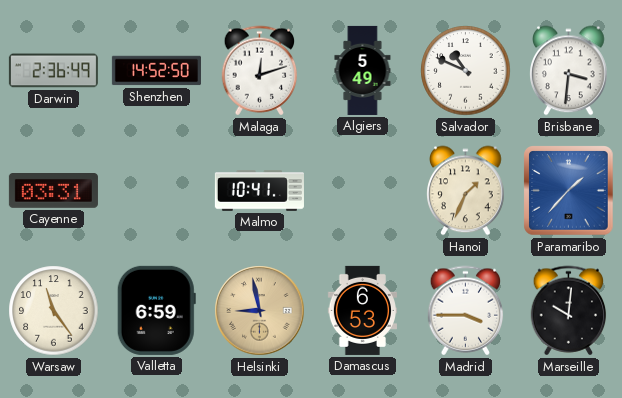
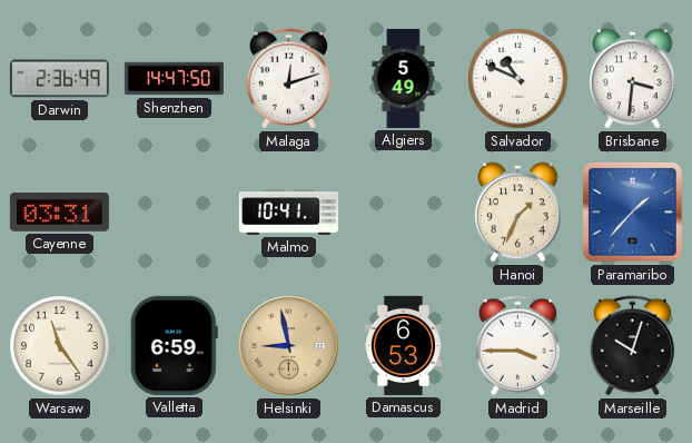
Shenzhen: 14:52 -> 14:47
Marseille: 10:01 -> 10:03
